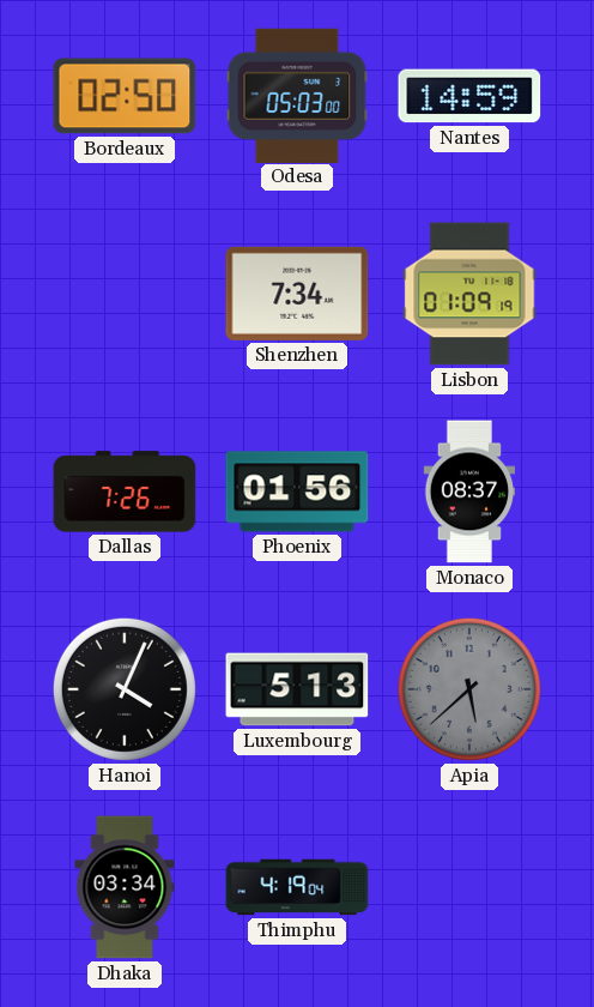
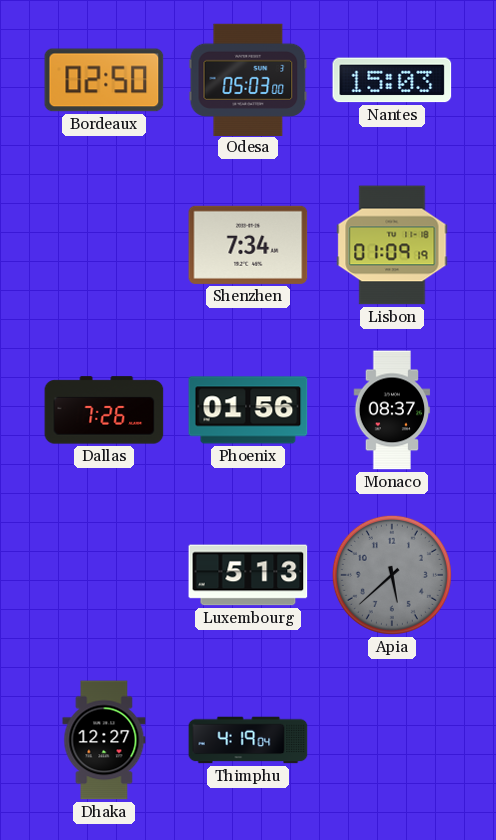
Nantes: 14:59 -> 15:03
Hanoi: 4:04 -> none
Dhaka: 03:34 -> 12:27
